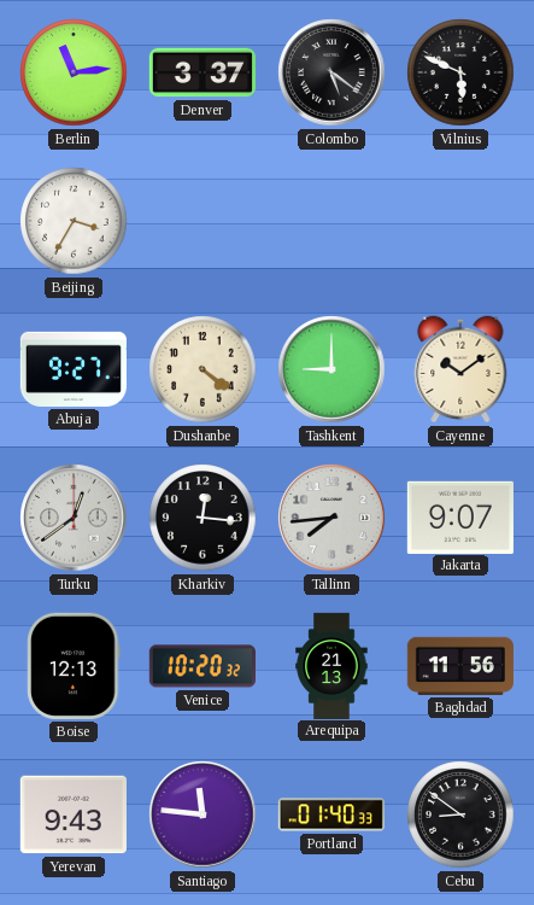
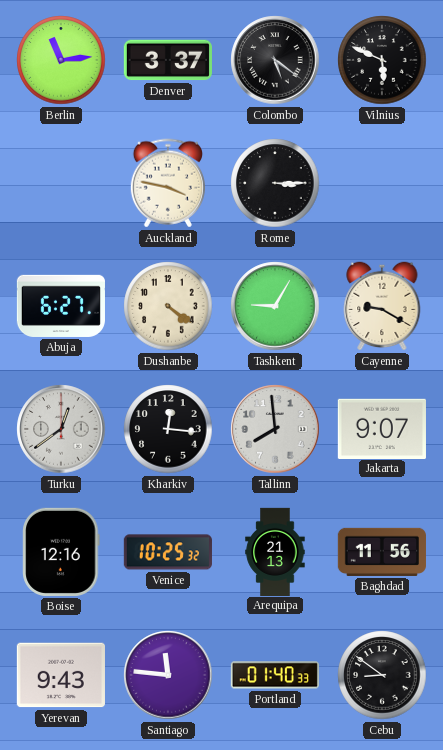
Beijing: 3:35 -> none
Auckland: none -> 3:47
Rome: none -> 3:15
Abuja: 9:27 -> 6:27
Tashkent: 9:00 -> 9:05
Cayenne: 10:09 -> 9:20
Tallinn: 7:44 -> 7:59
Boise: 12:13 -> 12:16
Venice: 10:20 -> 10:25
